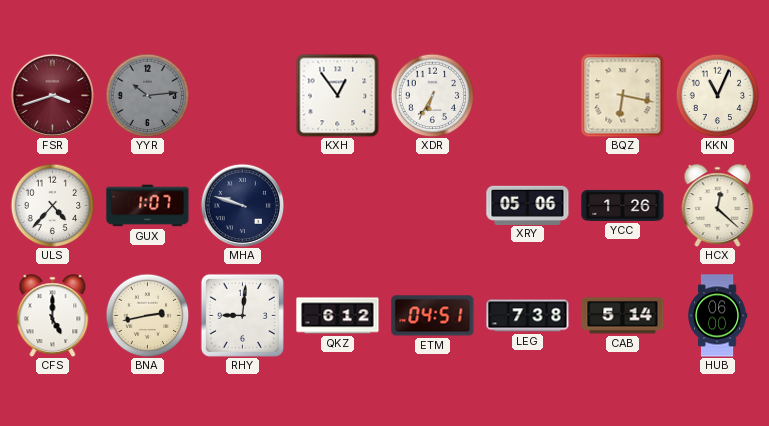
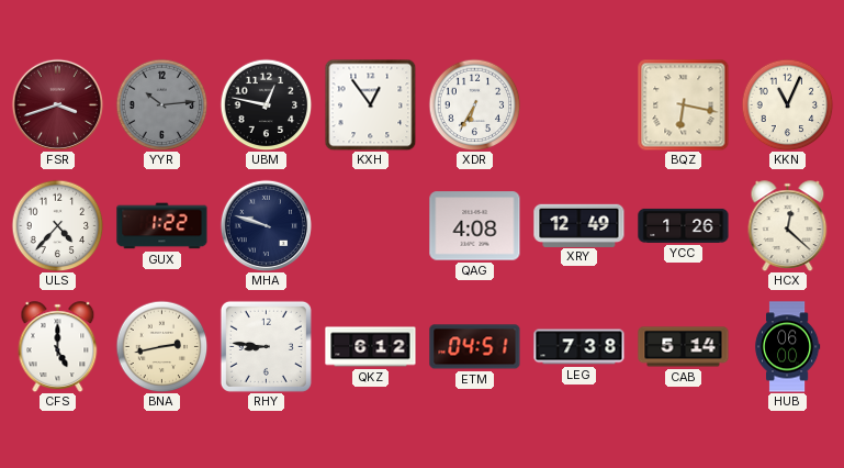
UBM: none -> 12:47
GUX: 1:07 -> 1:22
QAG: none -> 4:08
XRY: 05:06 -> 12:49
RHY: 9:01 -> 8:46
